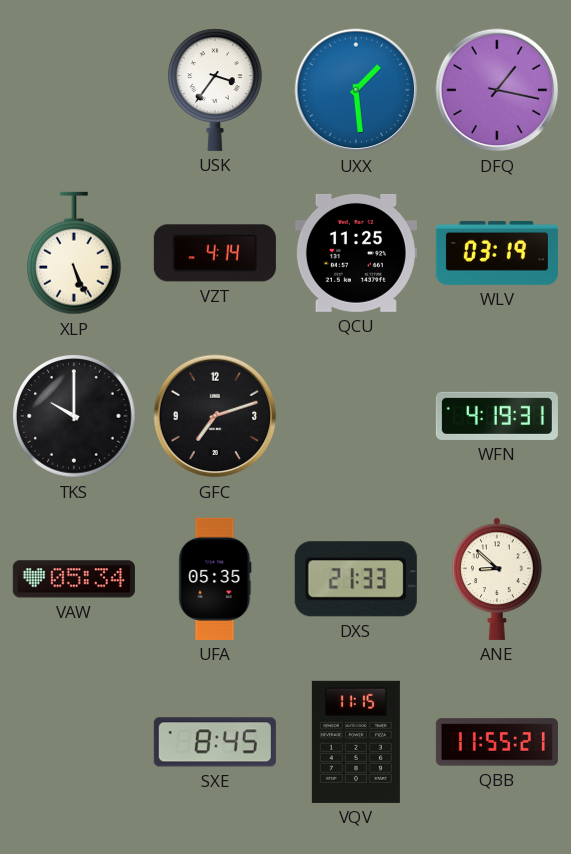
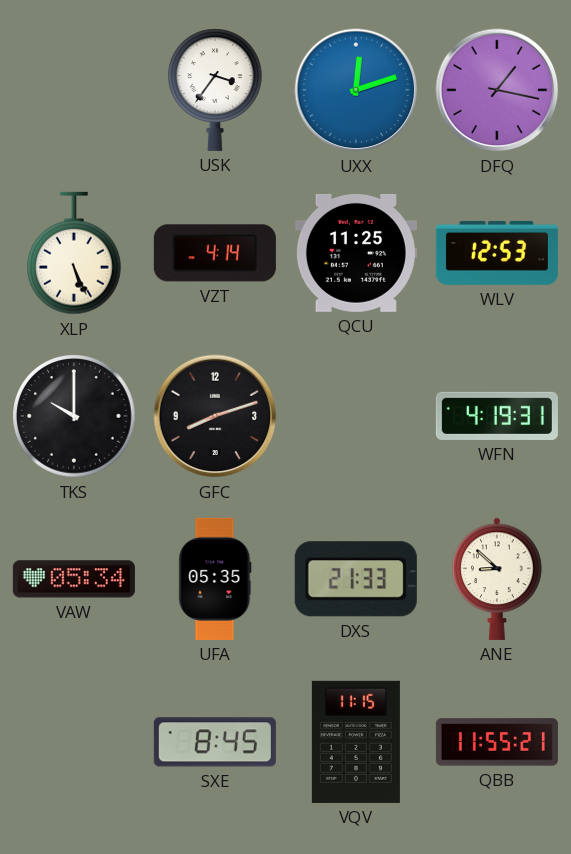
UXX: 1:29 -> 12:12
WLV: 03:19 -> 12:53
GFC: 7:12 -> 8:12
